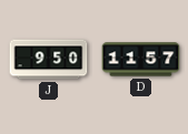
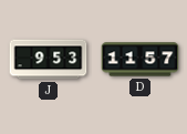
J: 9:50 -> 9:53
